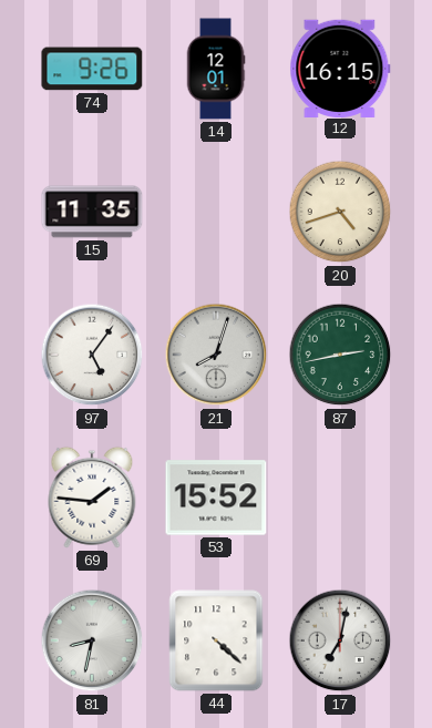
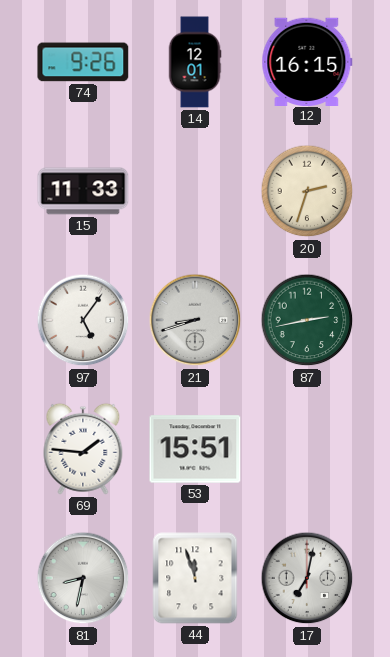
15: 11:35 -> 11:33
20: 4:42 -> 2:33
21: 8:03 -> 8:42
53: 15:52 -> 15:51
44: 4:22 -> 11:57
